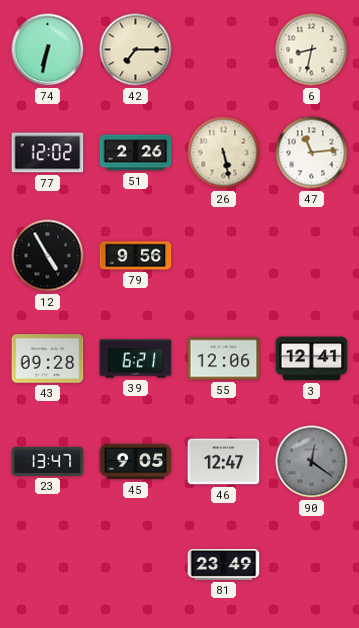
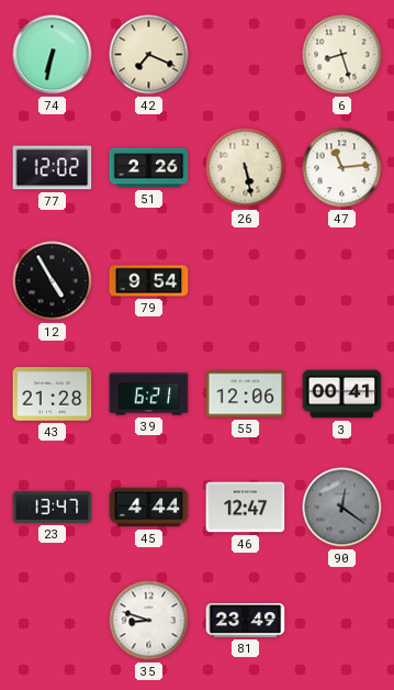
42: 7:15 -> 7:19
6: 8:32 -> 8:27
79: 9:56 -> 9:54
43: 09:28 -> 21:28
3: 12:41 -> 00:41
45: 9:05 -> 4:44
35: none -> 8:48
